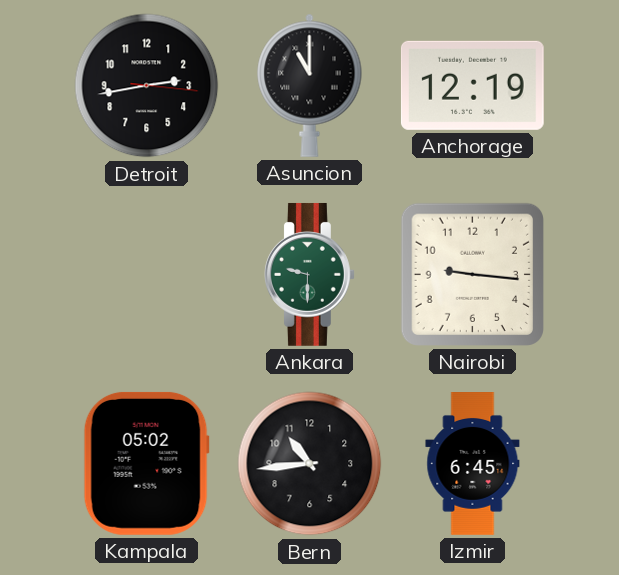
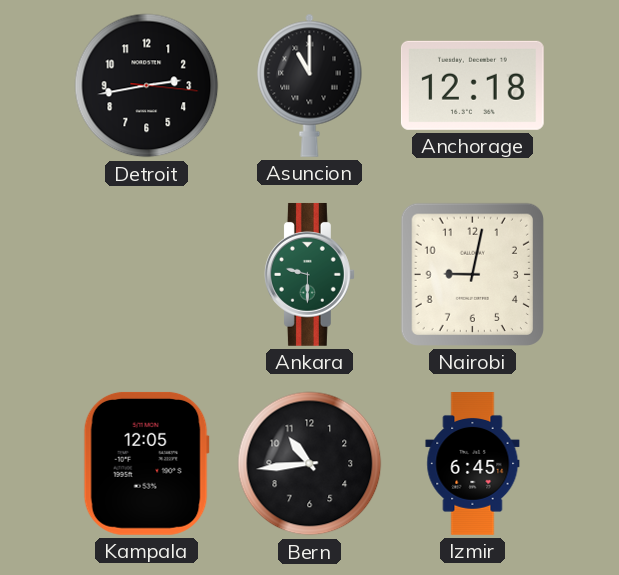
Anchorage: 12:19 -> 12:18
Nairobi: 9:16 -> 9:02
Kampala: 05:02 -> 12:05
